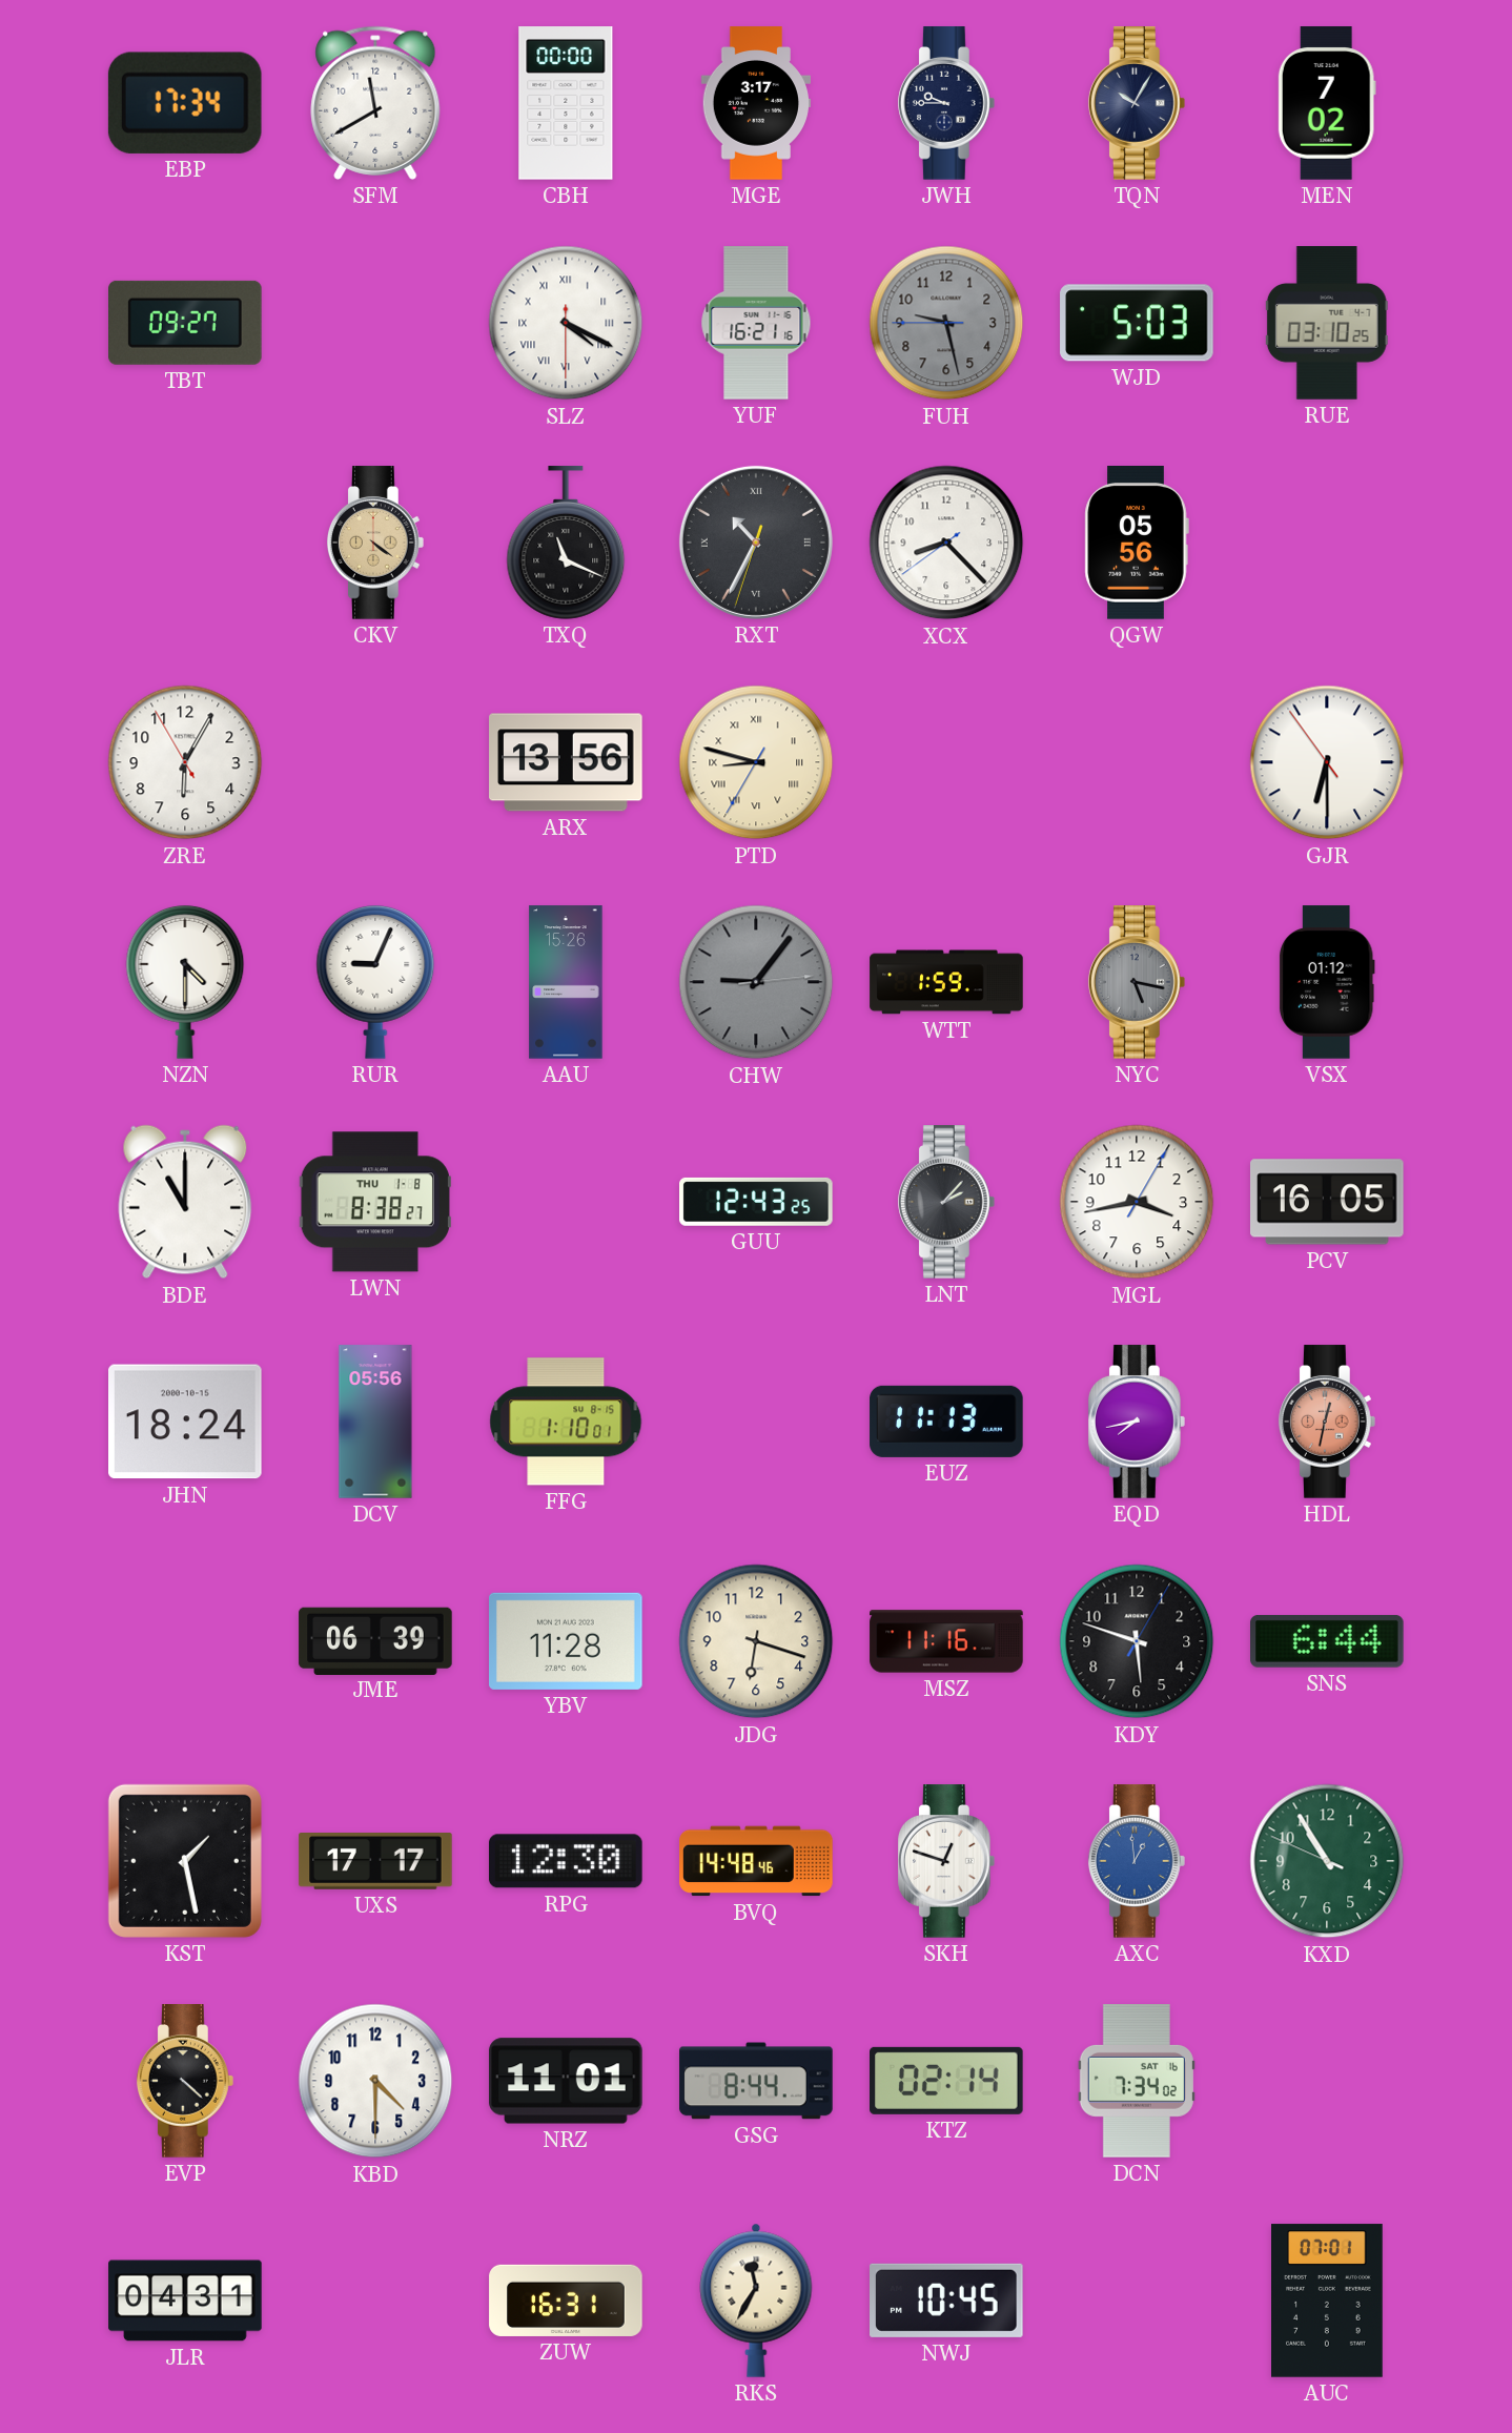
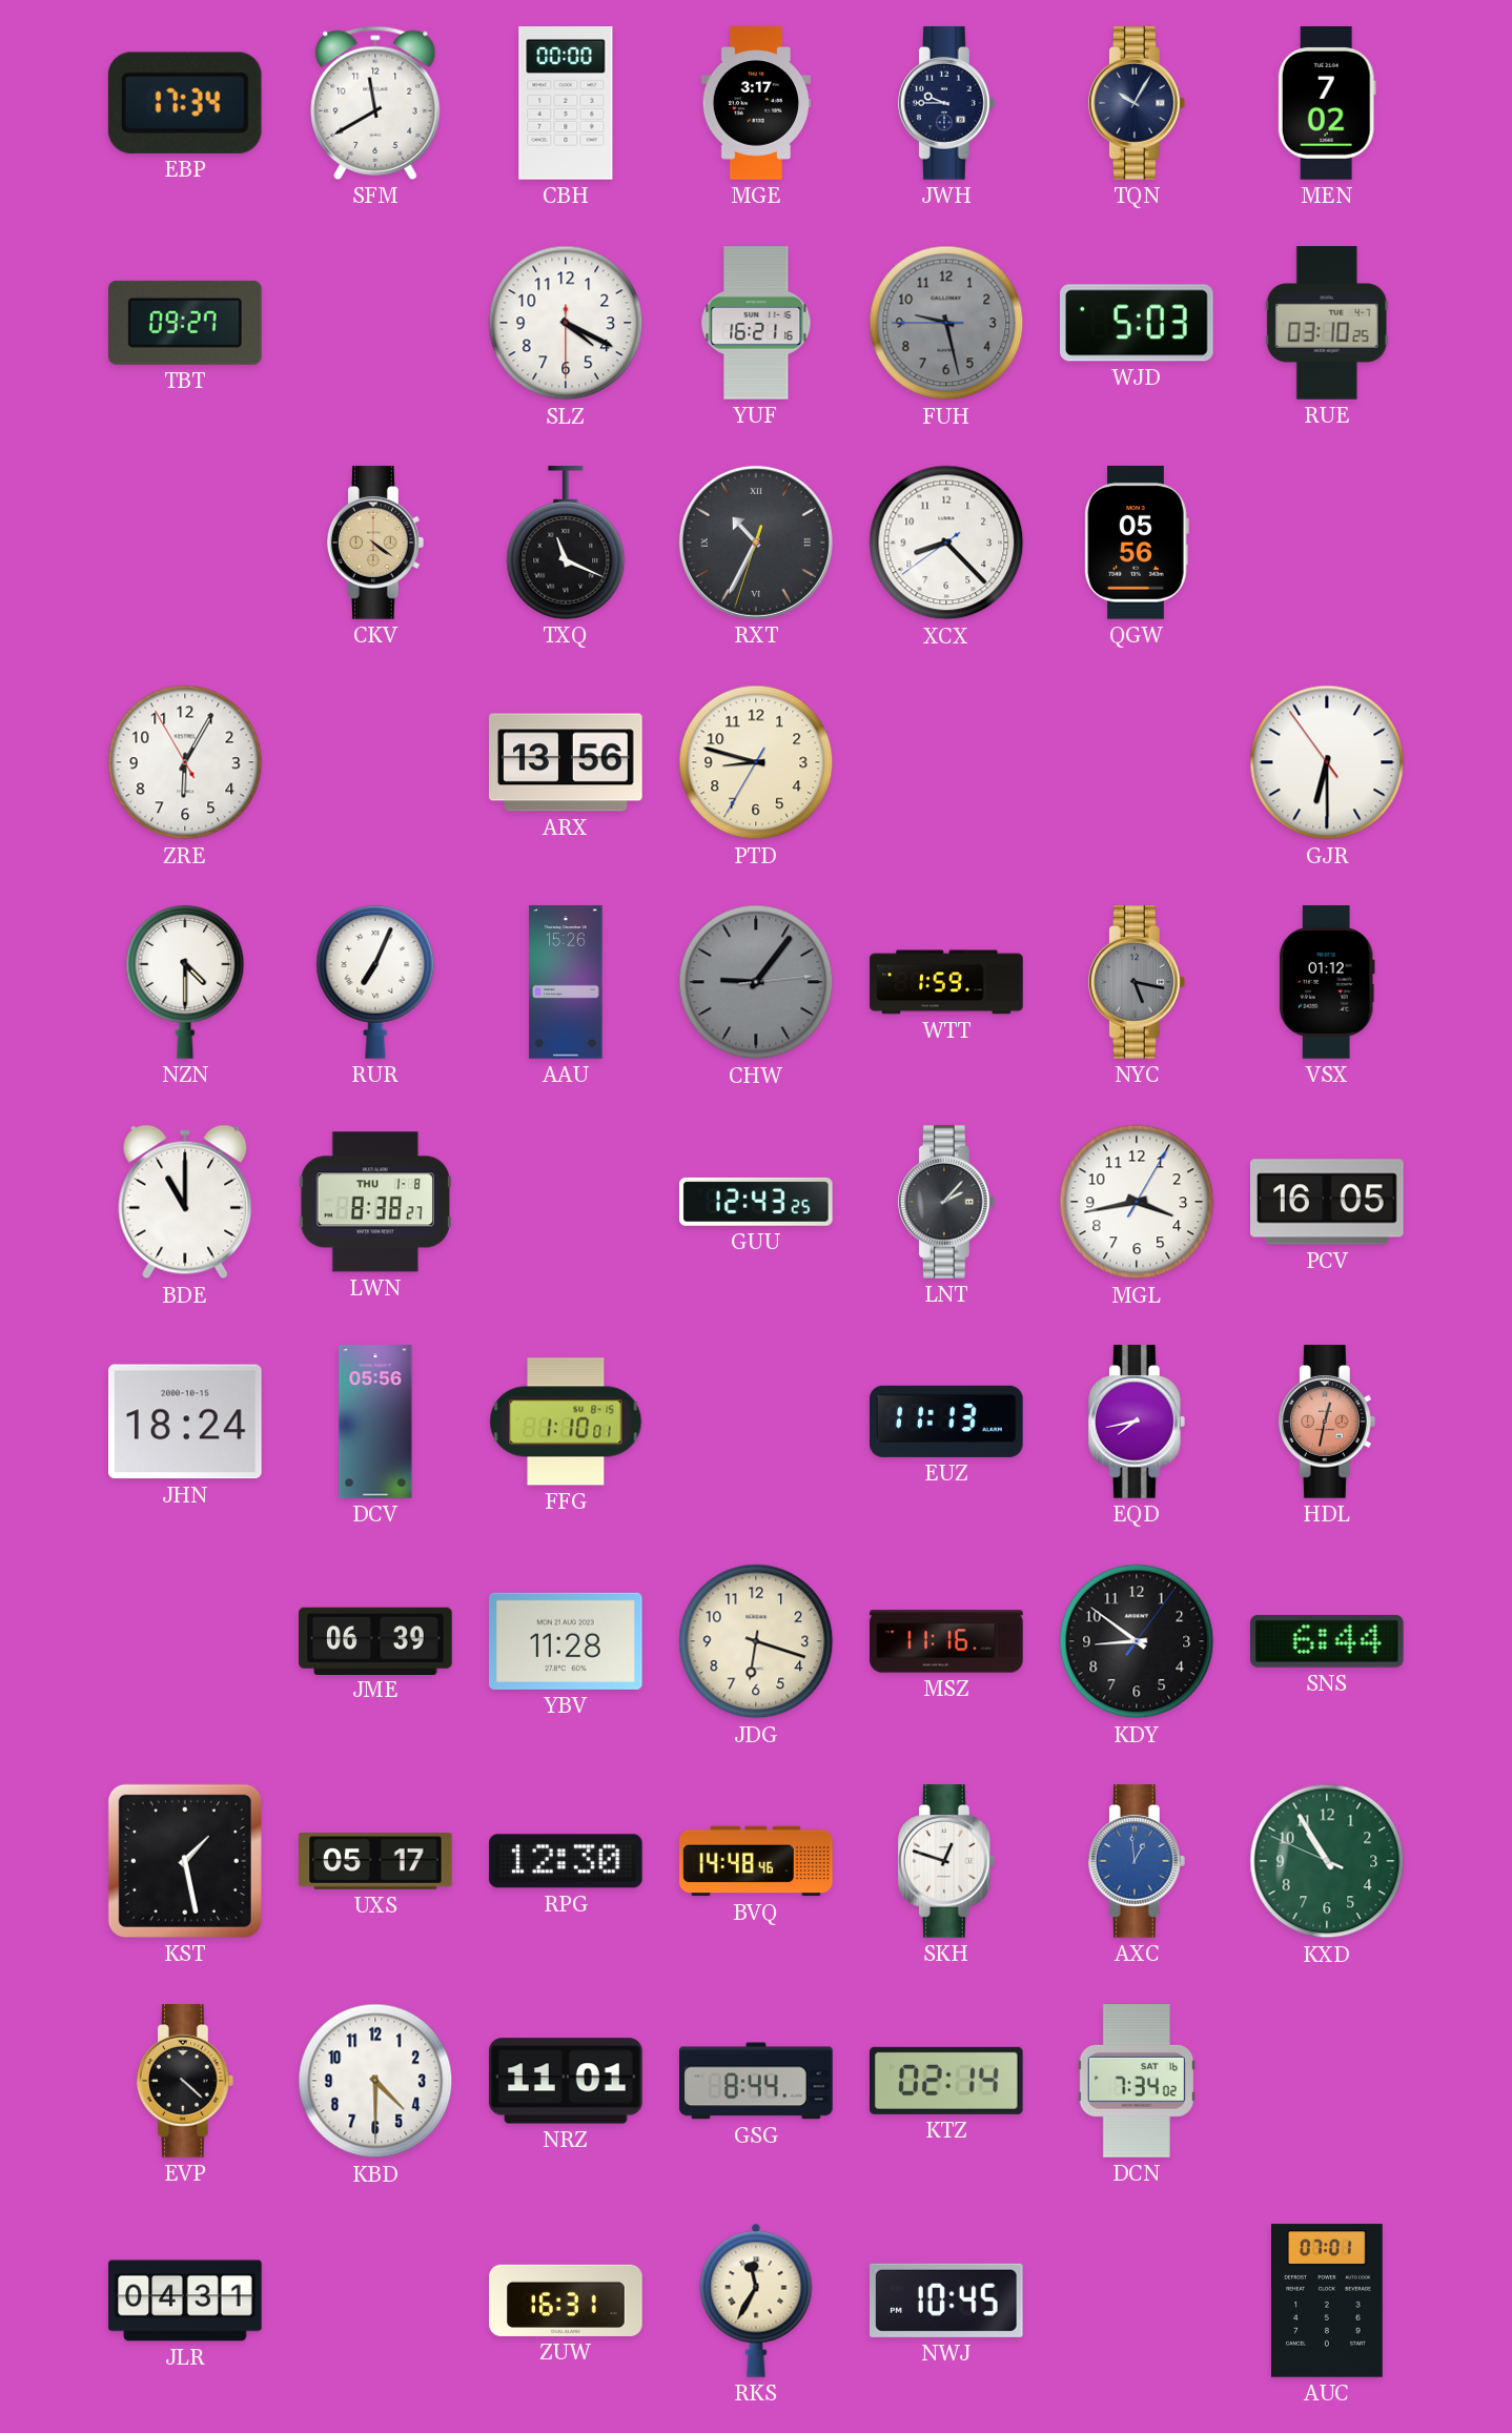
SLZ numerals: Roman -> Arabic
PTD numerals: Roman -> Arabic
RUR: 9:04 -> 7:04
KDY: 5:48 -> 8:51
UXS: 17:17 -> 05:17
